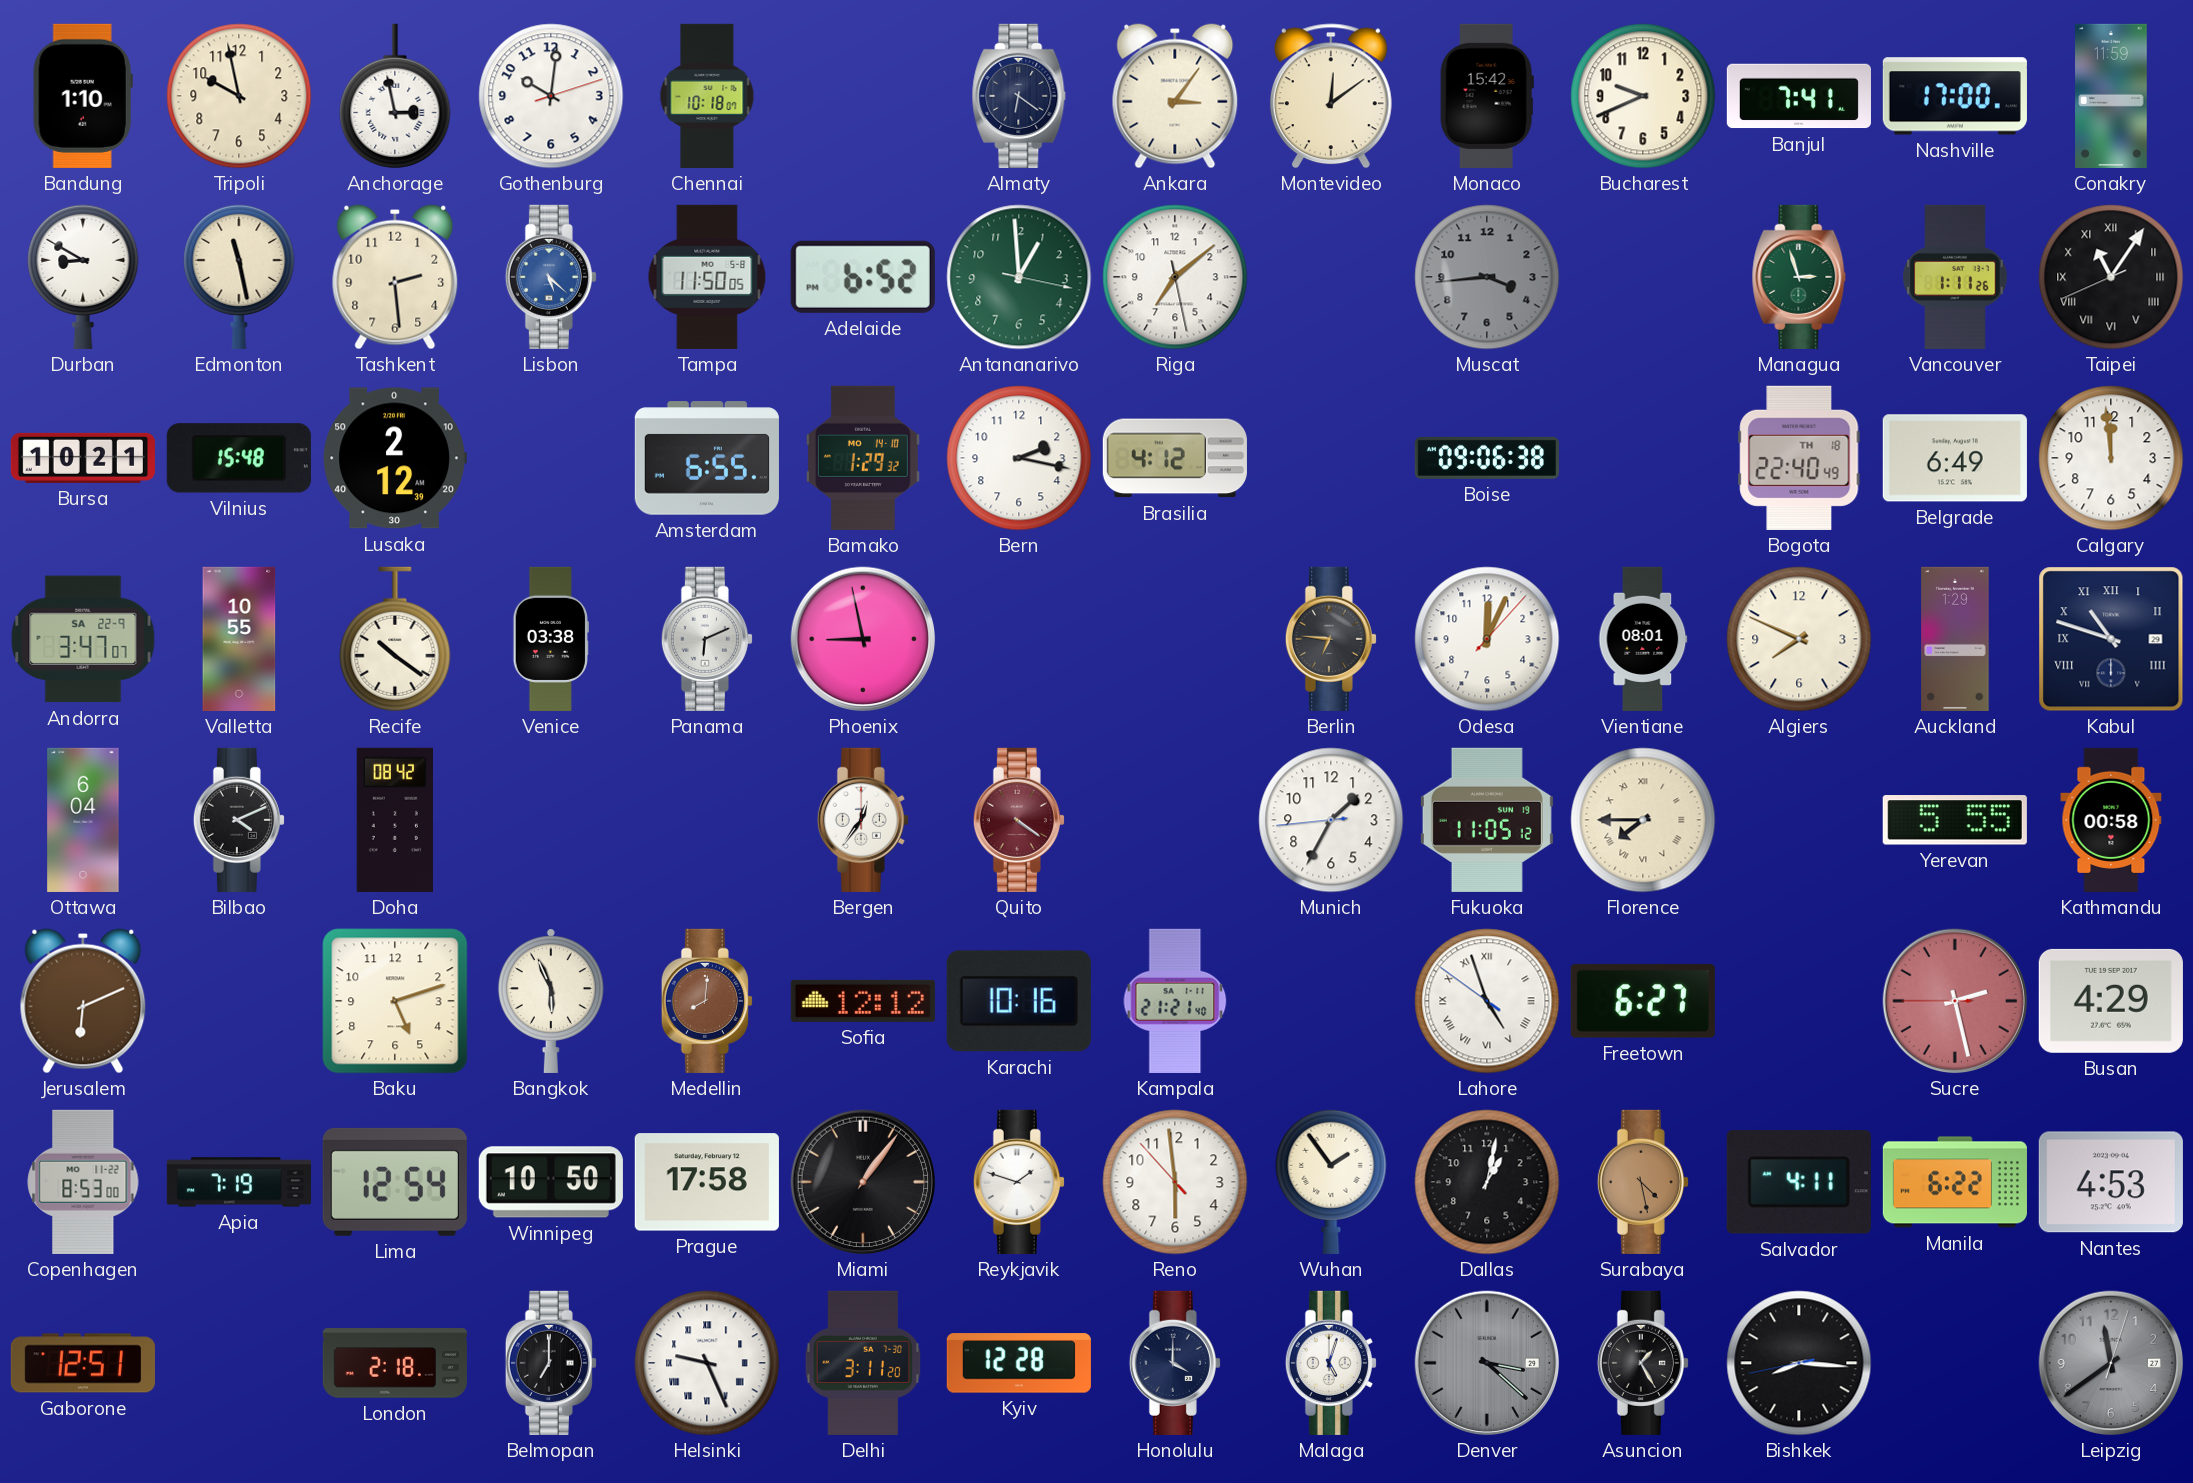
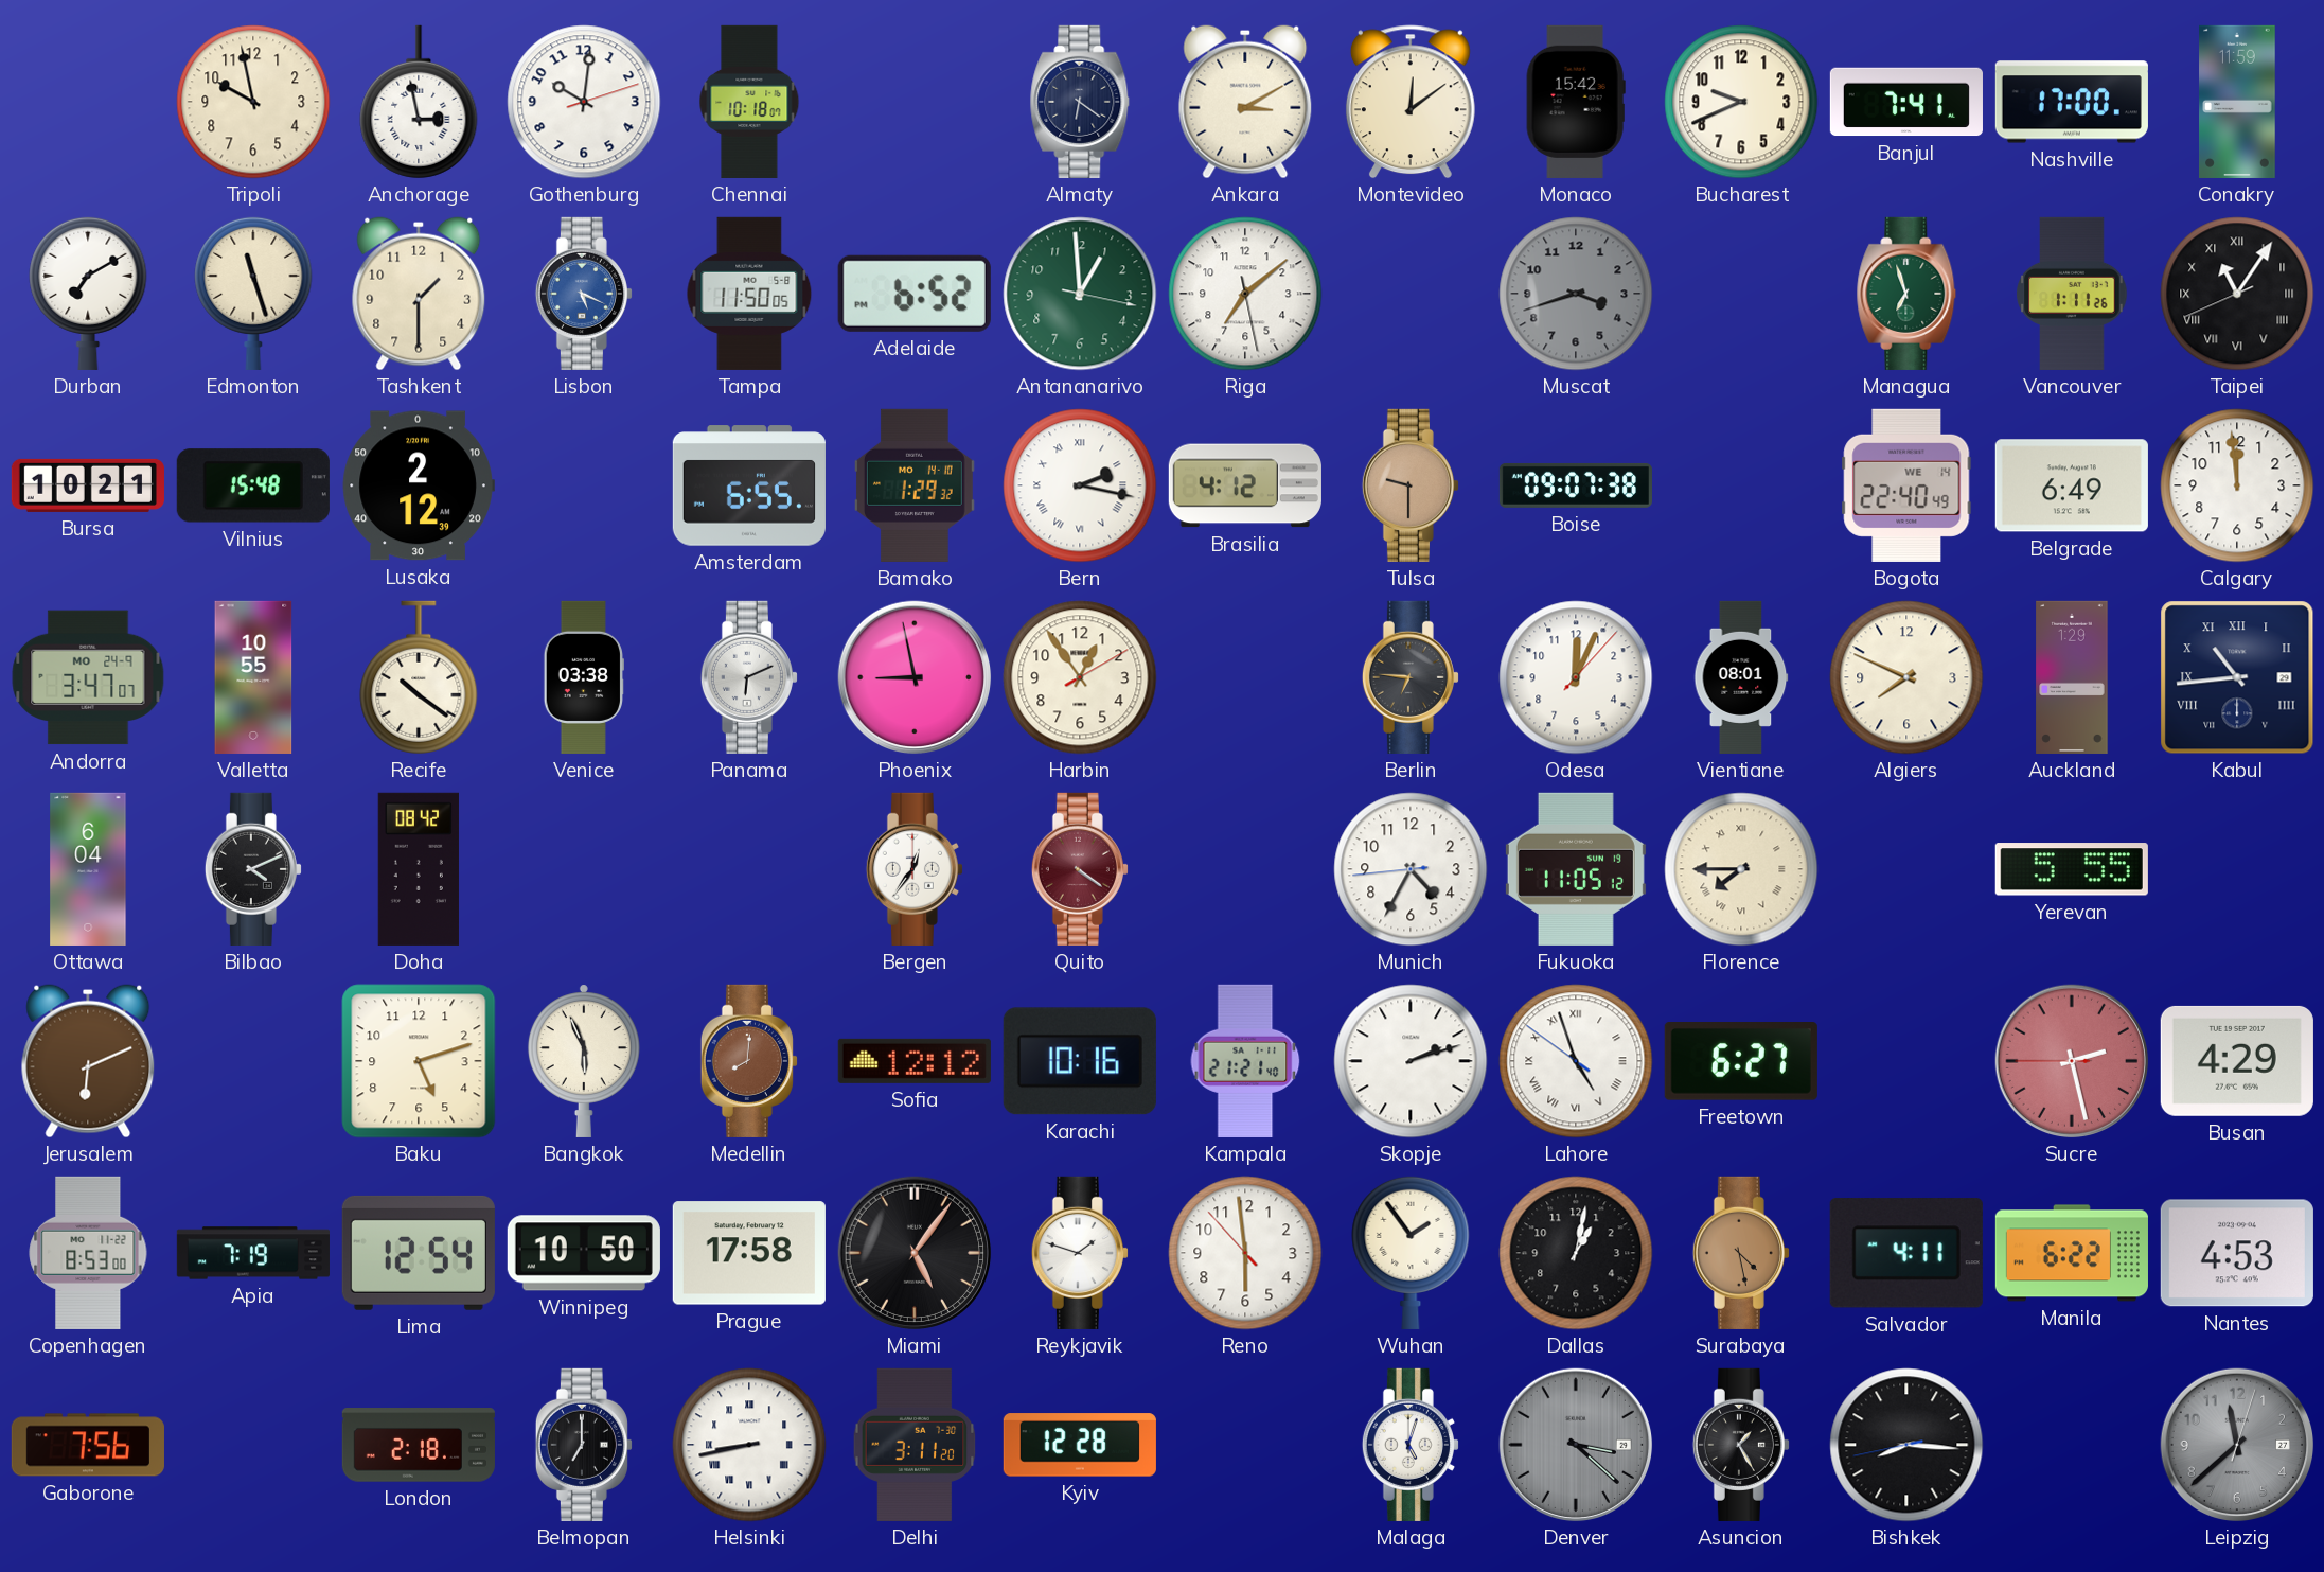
Bandung: 1:10 -> none
Ankara: 3:06 -> 3:10
Durban: 8:50 -> 7:10
Edmonton: 11:28 -> 11:27
Tashkent: 2:29 -> 1:30
Lisbon: 5:22 -> 5:19
Muscat: 3:44 -> 3:42
Managua: 2:57 -> 6:57
Bern numerals: Arabic -> Roman
Tulsa: none -> 9:30
Boise: 09:06 -> 09:07
Bogota date: TH 18 -> WE 14
Andorra date: SA 22-9 -> MO 24-9
Harbin: none -> 12:54
Kabul: 10:48 -> 10:44
Munich: 1:34 -> 4:34
Kathmandu: 00:58 -> none
Skopje: none -> 2:12
Miami: 1:06 -> 5:06
Gaborone: 12:51 -> 7:56
Helsinki: 9:26 -> 8:43
Honolulu: 4:00 -> none
Leipzig: 11:39 -> 11:38
